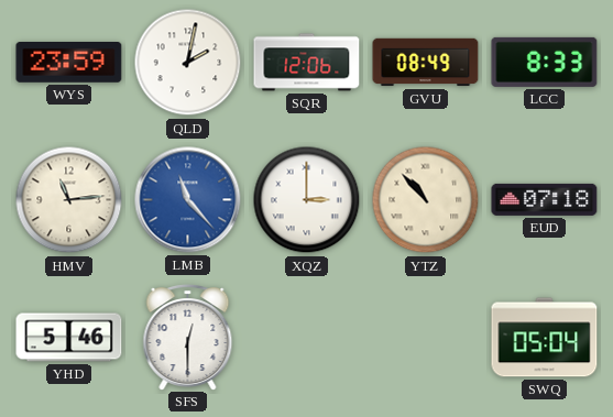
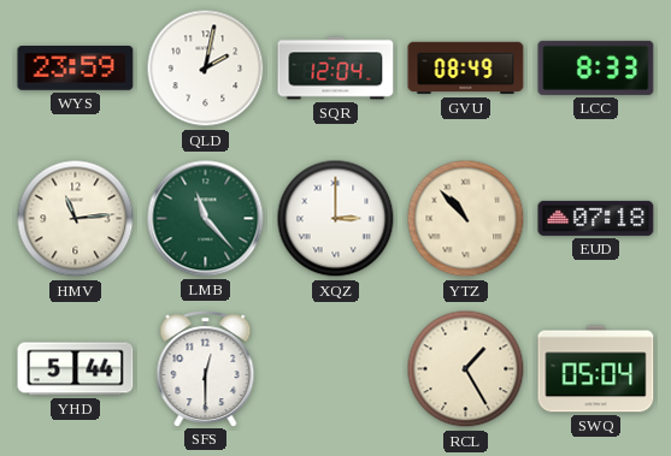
SQR: 12:06 -> 12:04
LMB dial: blue -> green
YHD: 5:46 -> 5:44
RCL: none -> 1:25
